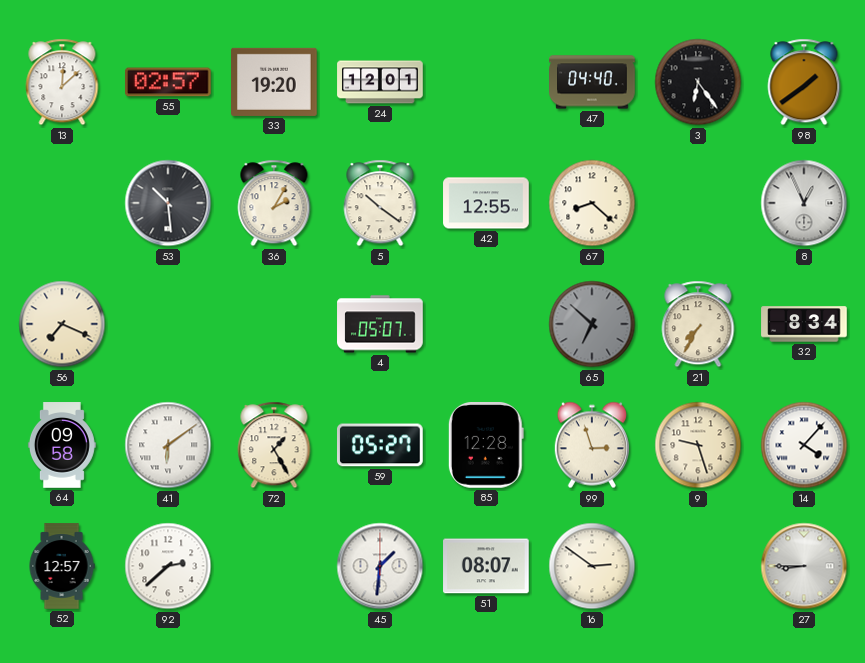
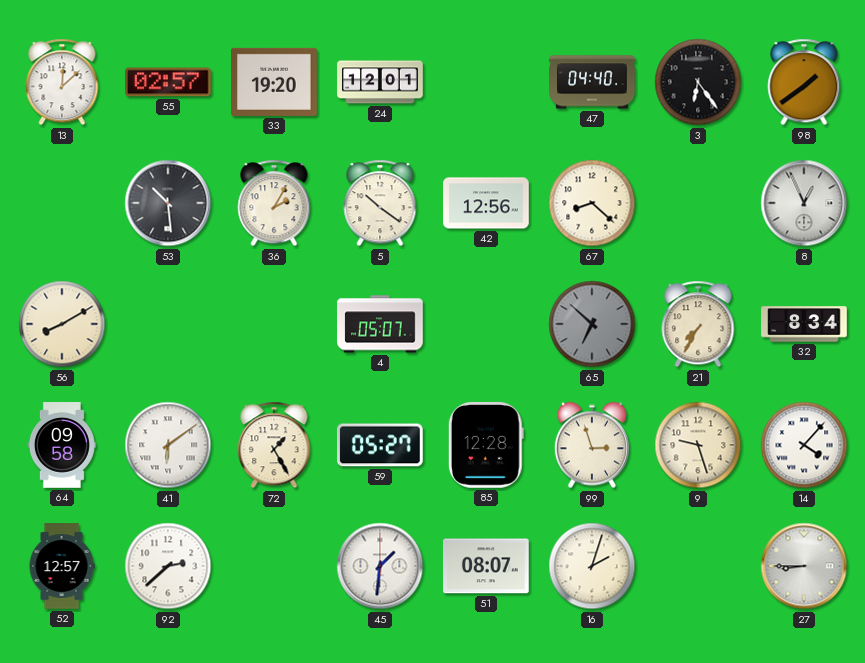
42: 12:55 -> 12:56
56: 7:19 -> 8:10
16: 2:51 -> 2:03
